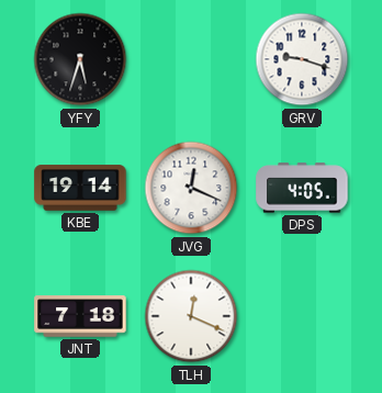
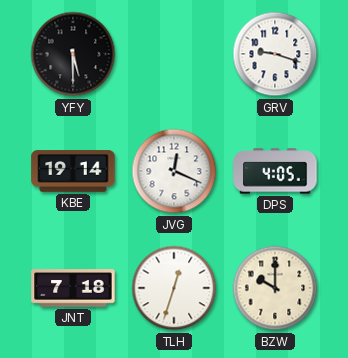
YFY: 5:33 -> 5:30
TLH: 12:19 -> 12:33
BZW: none -> 10:00
